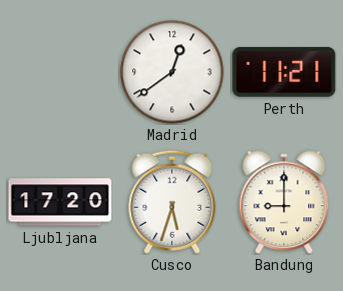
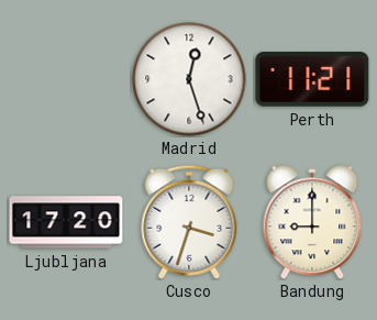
Madrid: 12:39 -> 12:27
Cusco: 5:33 -> 3:33
